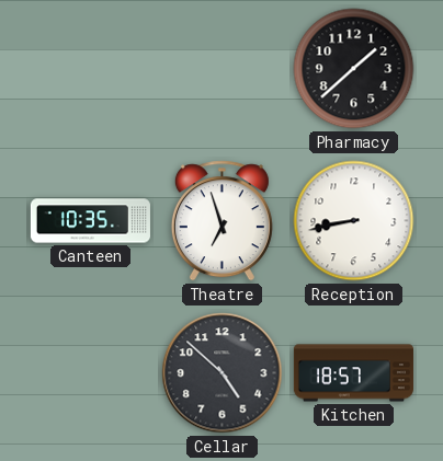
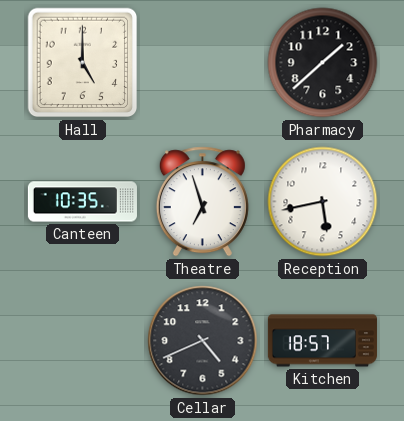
Hall: none -> 5:00
Reception: 8:43 -> 5:43
Cellar: 4:52 -> 4:41
